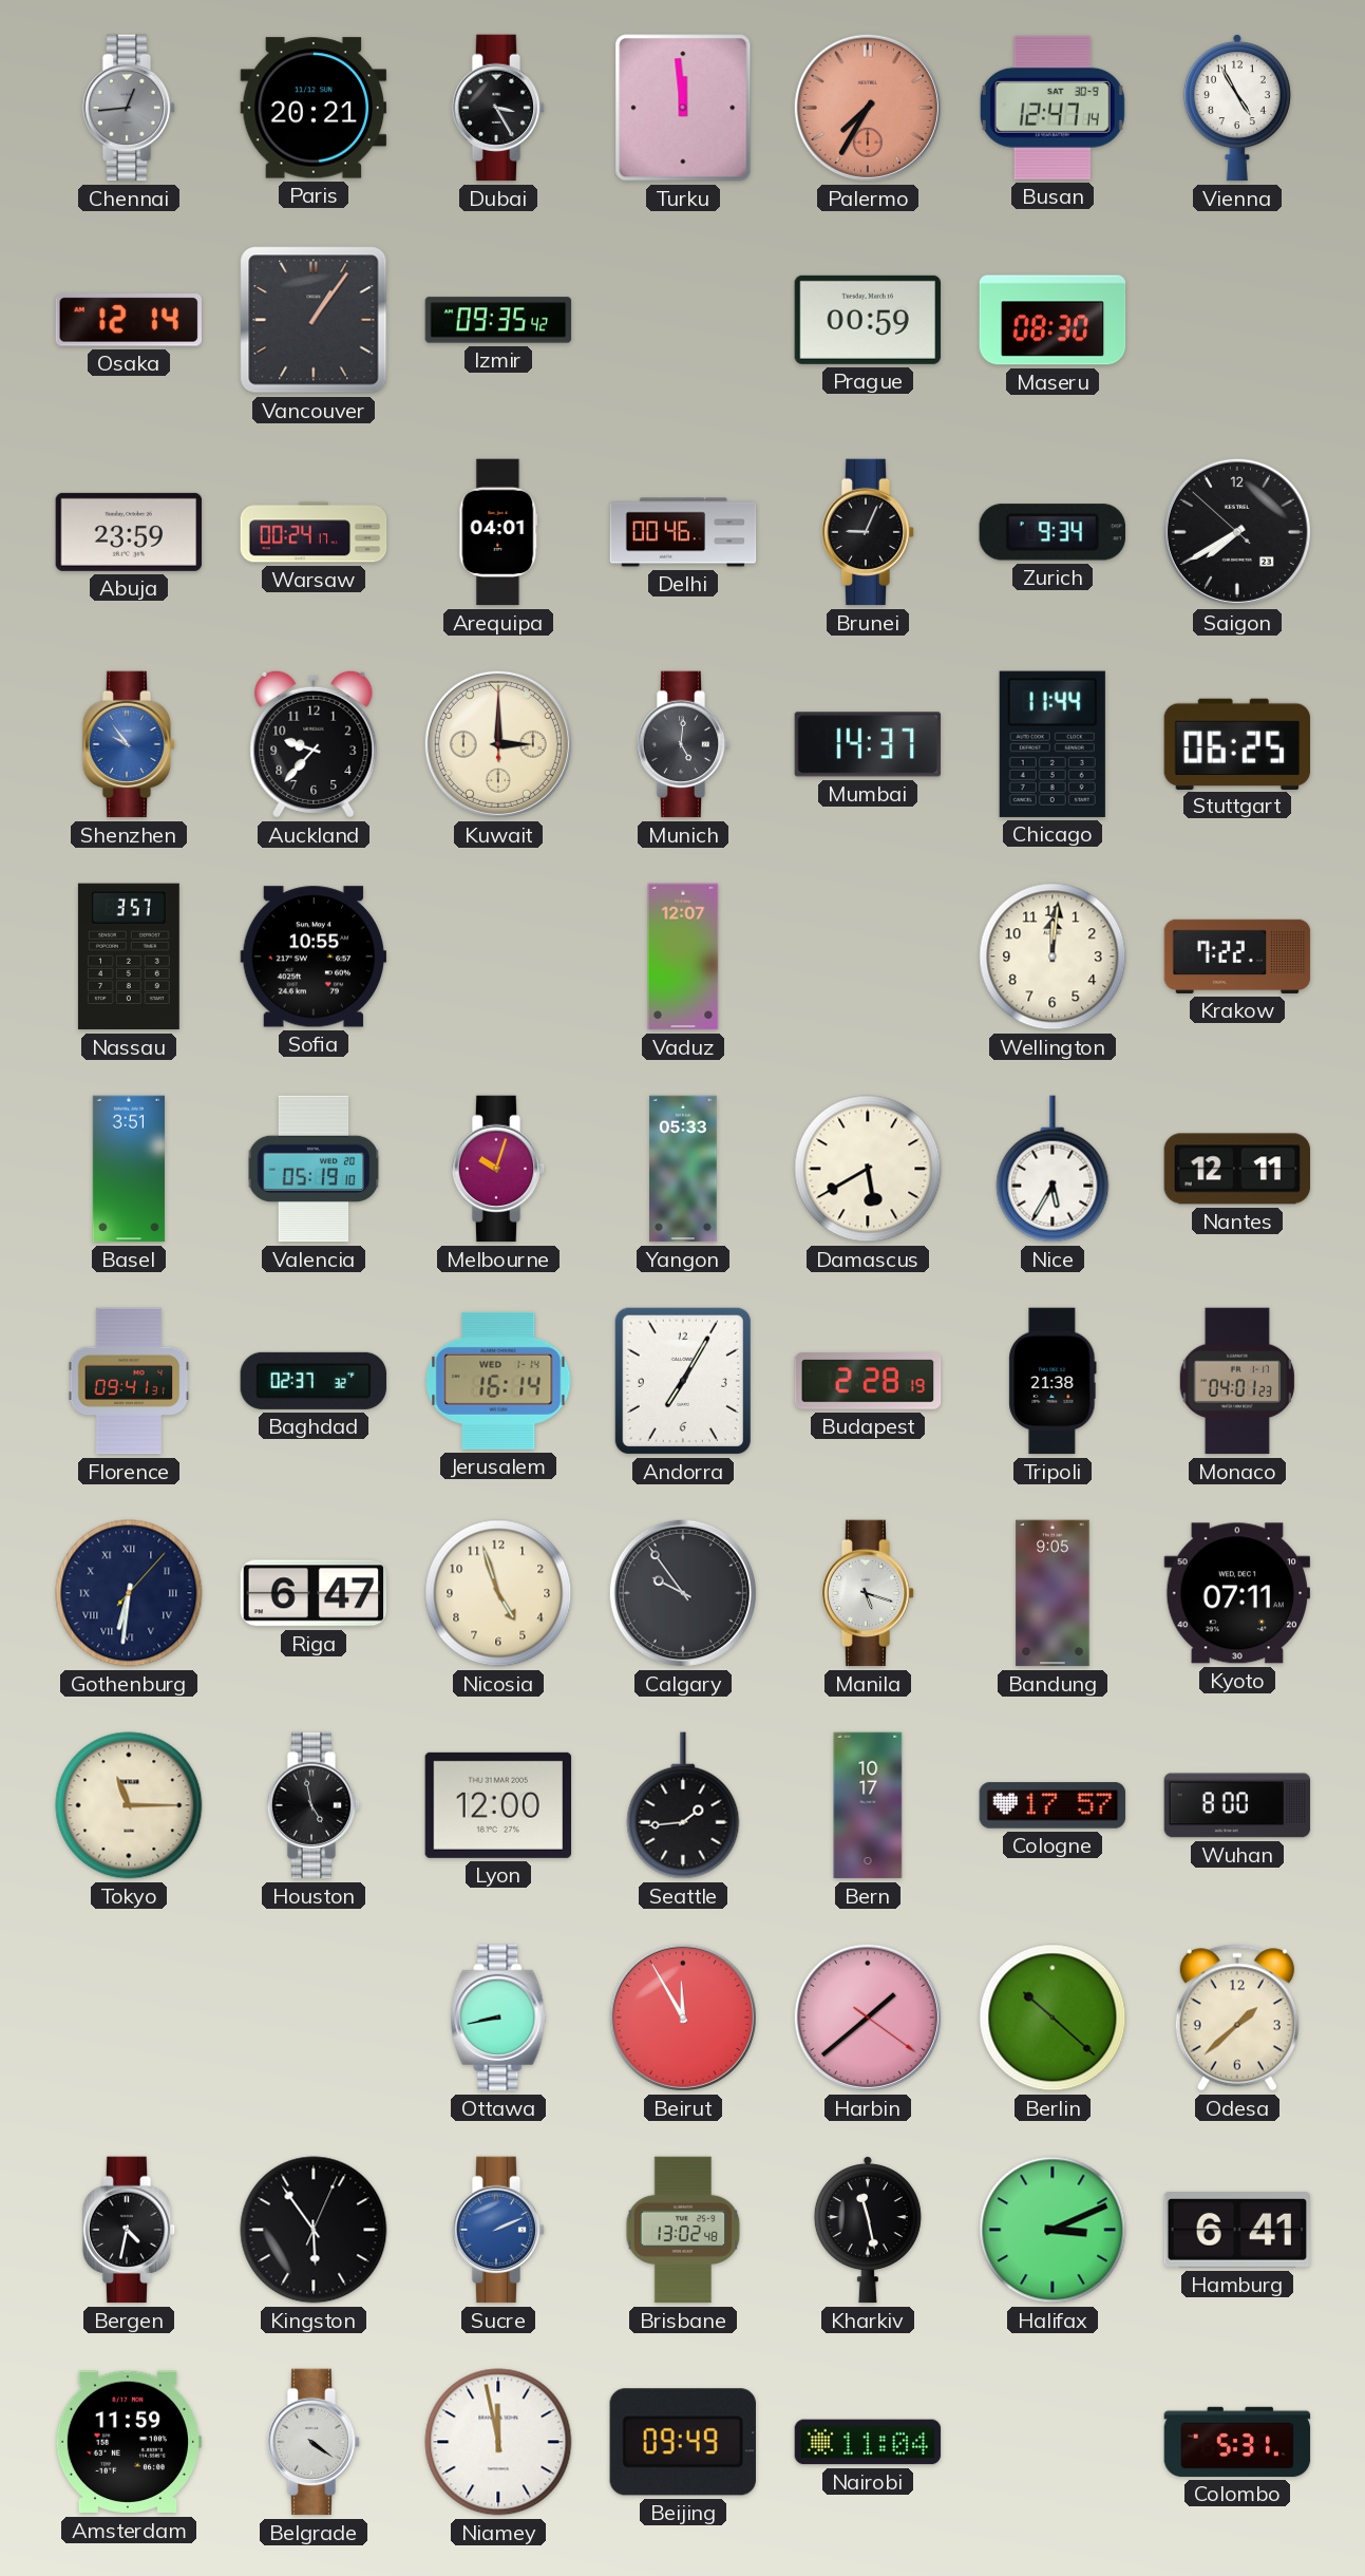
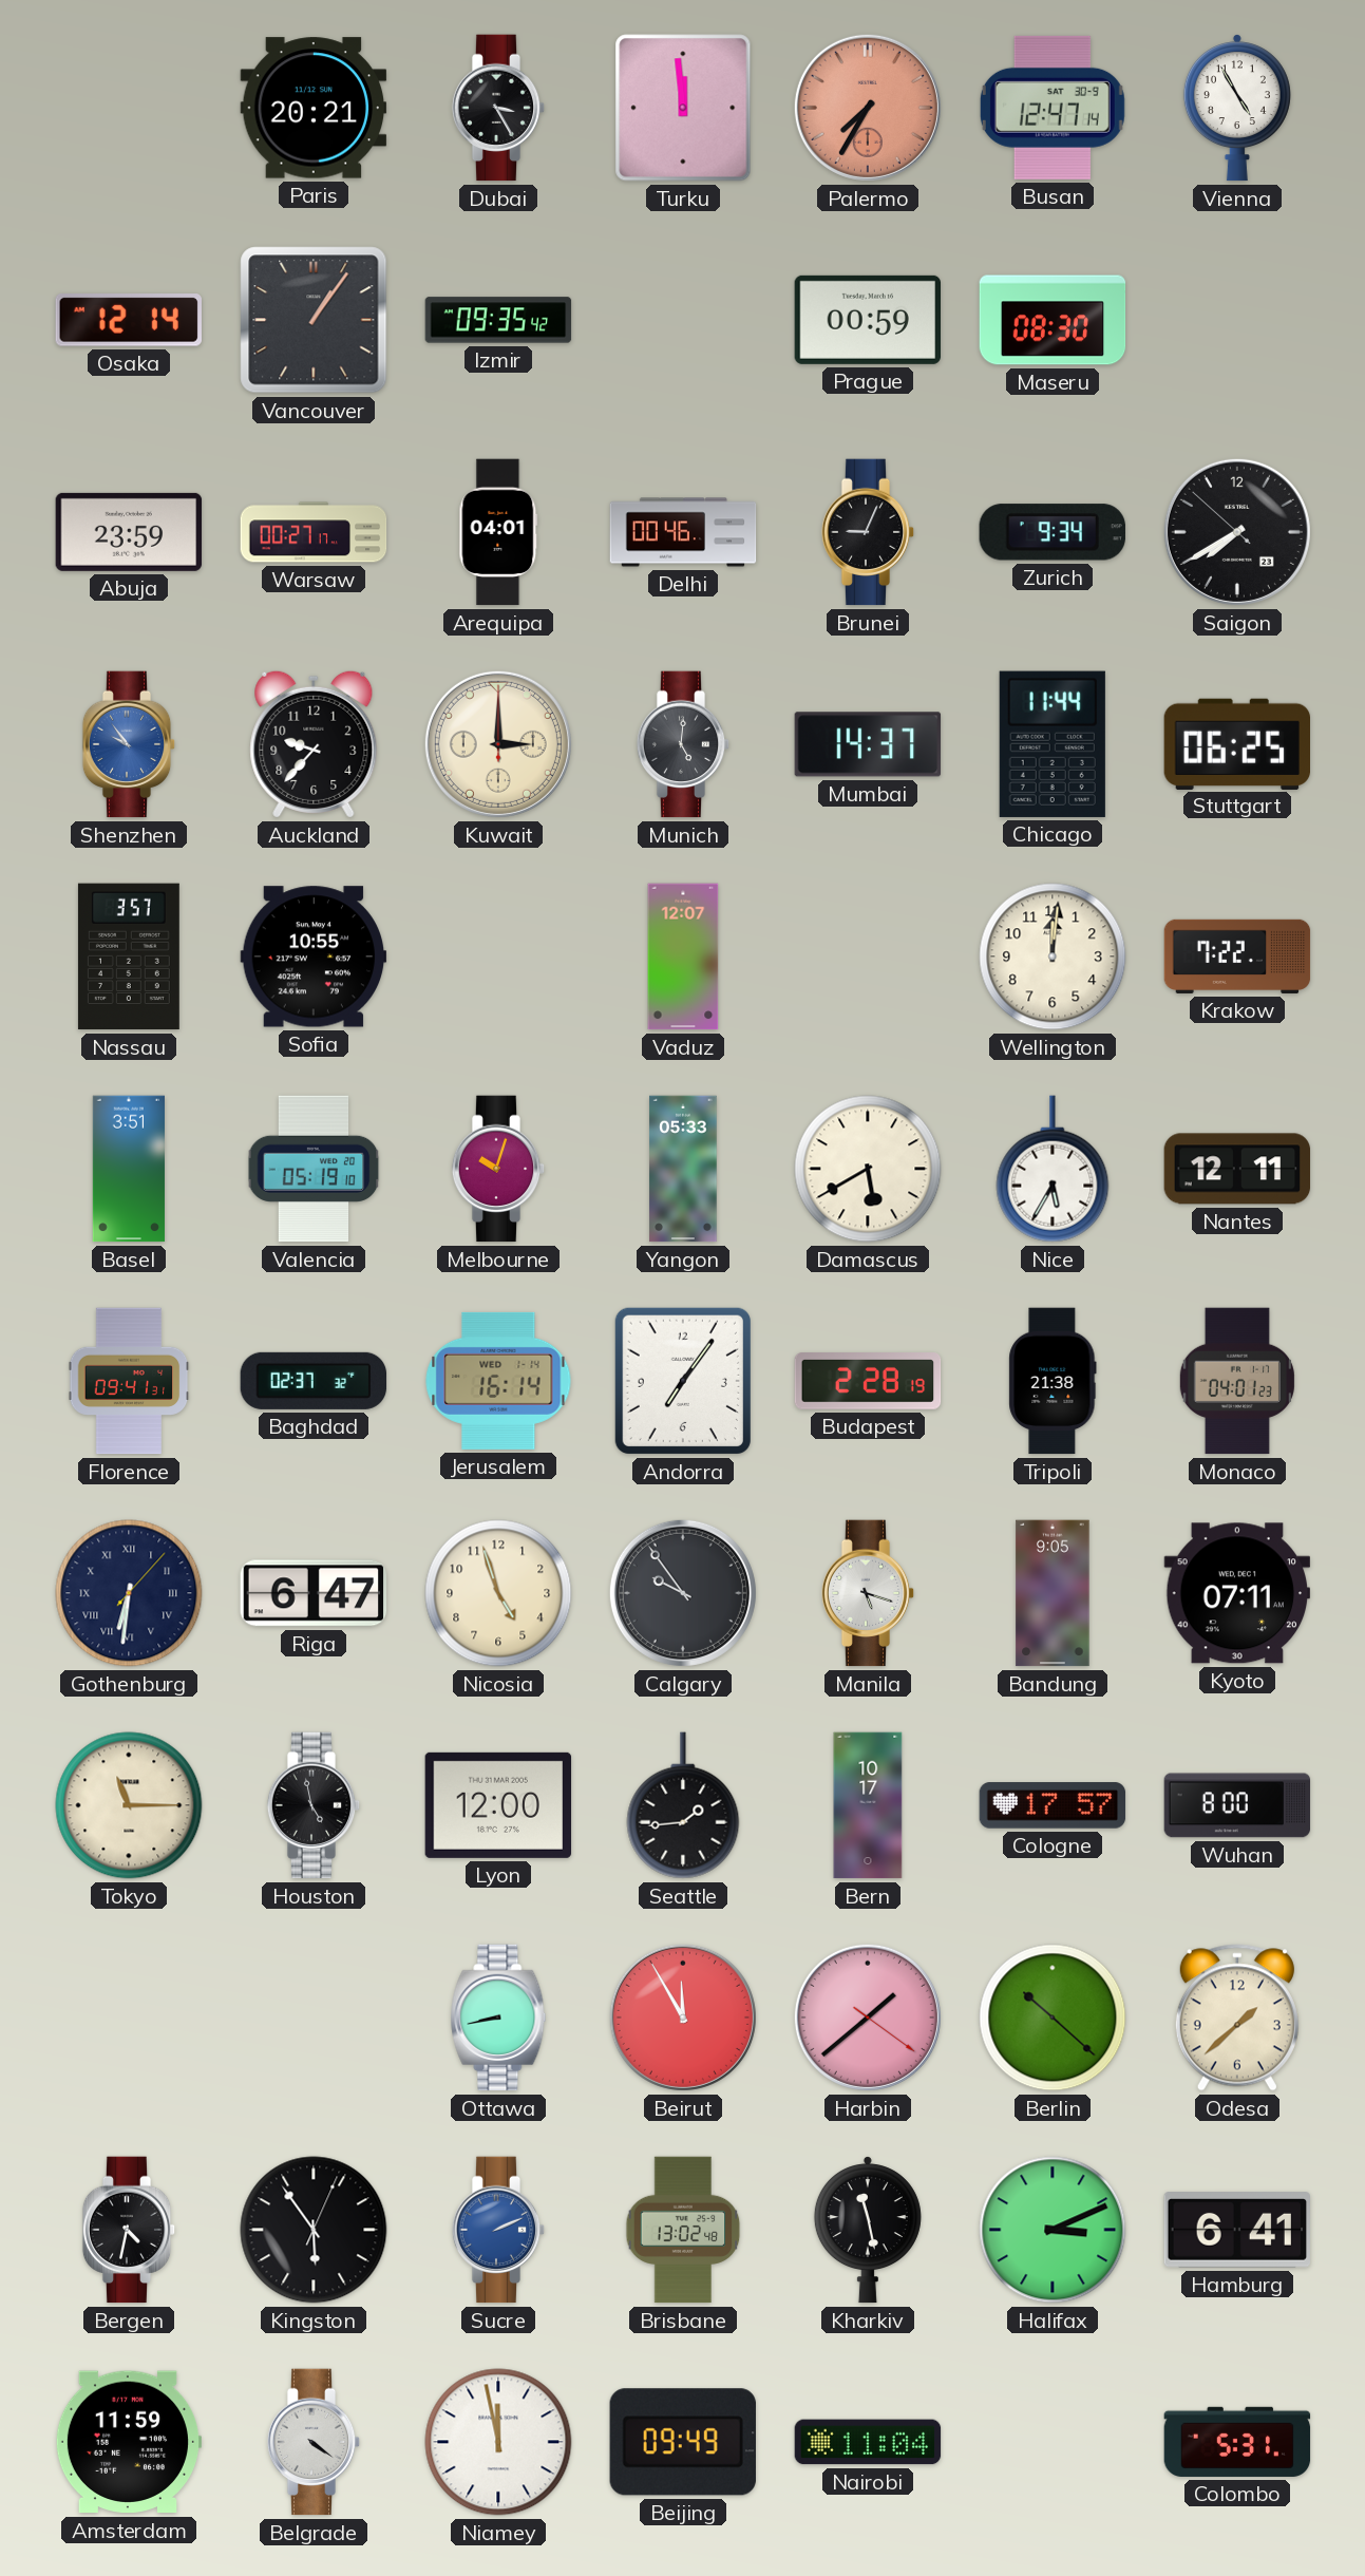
Chennai: 12:44 -> none
Warsaw: 00:24 -> 00:27
Andorra: 7:05 -> 7:06
